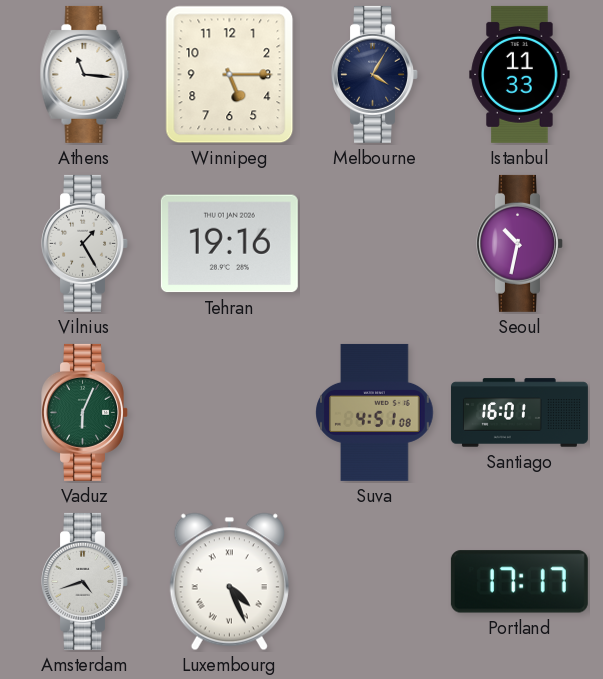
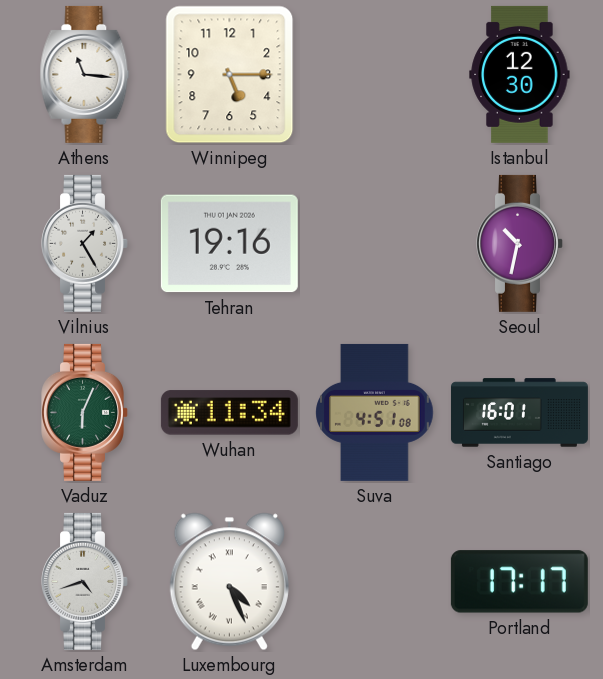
Melbourne: 4:05 -> none
Istanbul: 11:33 -> 12:30
Wuhan: none -> 11:34
